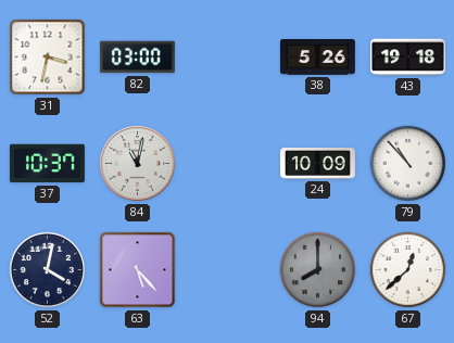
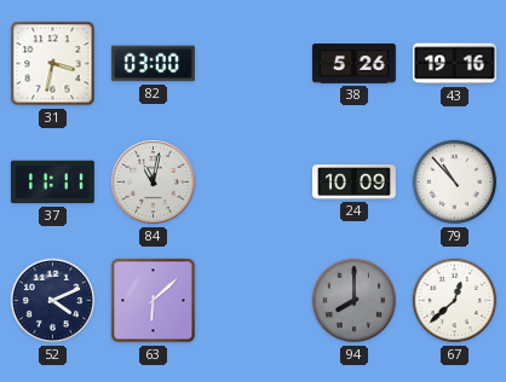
43: 19:18 -> 19:16
37: 10:37 -> 11:11
52: 4:02 -> 4:11
63: 5:23 -> 6:08
